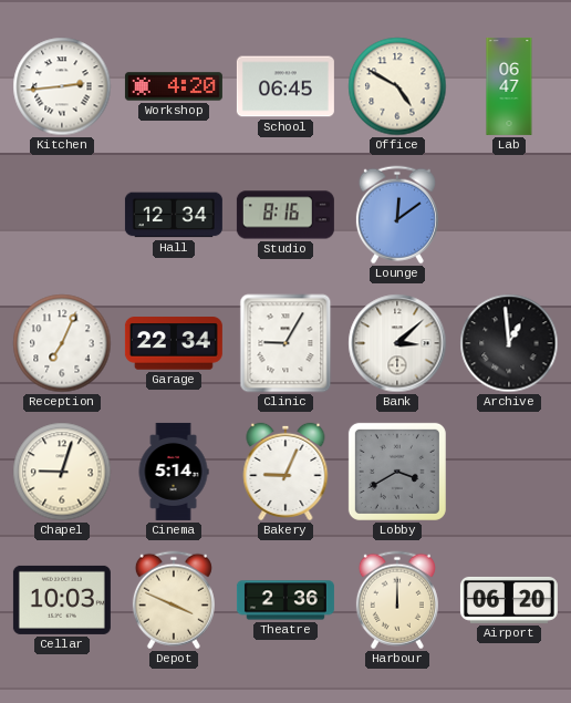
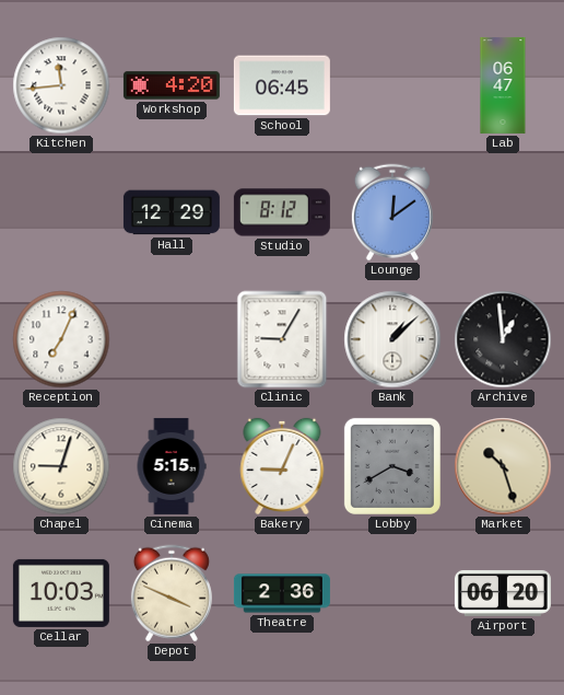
Kitchen: 2:44 -> 11:44
Office: 4:50 -> none
Hall: 12:34 -> 12:29
Studio: 8:16 -> 8:12
Garage: 22:34 -> none
Bank: 3:08 -> 1:08
Cinema: 5:14 -> 5:15
Market: none -> 10:27
Harbour: 12:00 -> none
